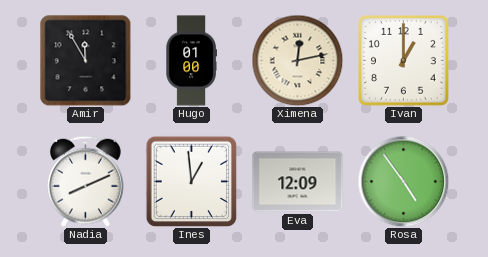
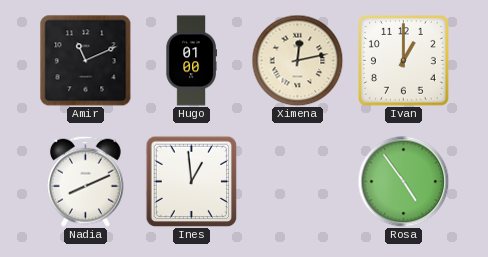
Amir: 11:55 -> 11:11
Eva: 12:09 -> none
